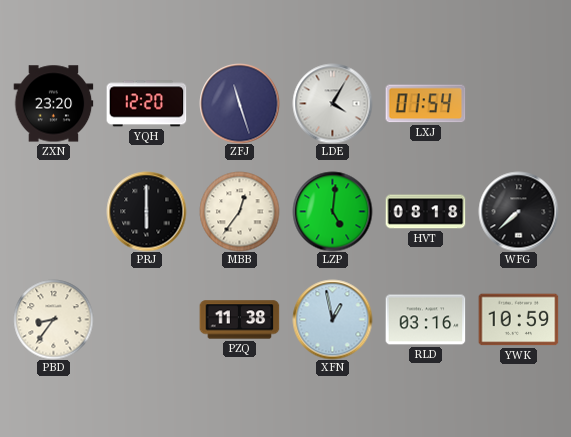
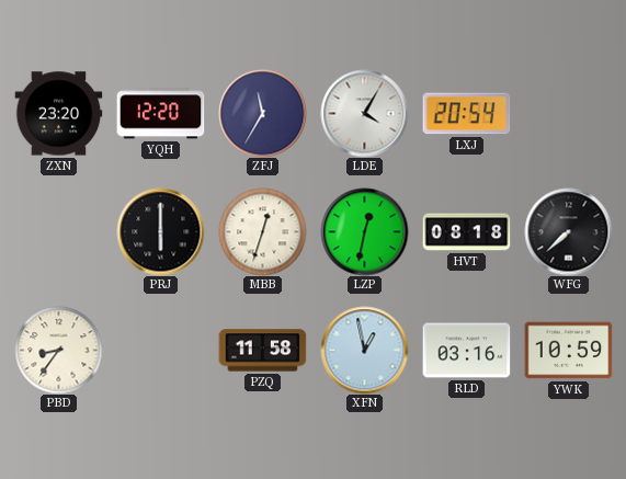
ZFJ: 11:27 -> 11:35
LXJ: 01:54 -> 20:54
MBB: 12:36 -> 12:33
LZP: 5:01 -> 12:32
PZQ: 11:38 -> 11:58
